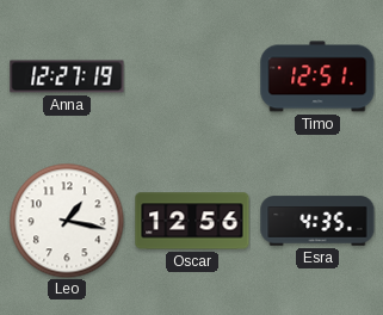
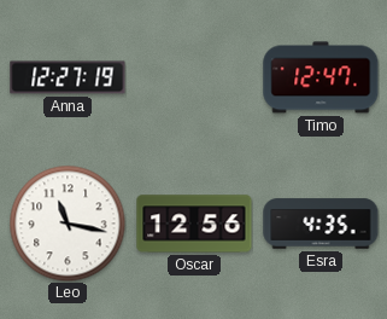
Timo: 12:51 -> 12:47
Leo: 1:17 -> 11:17
